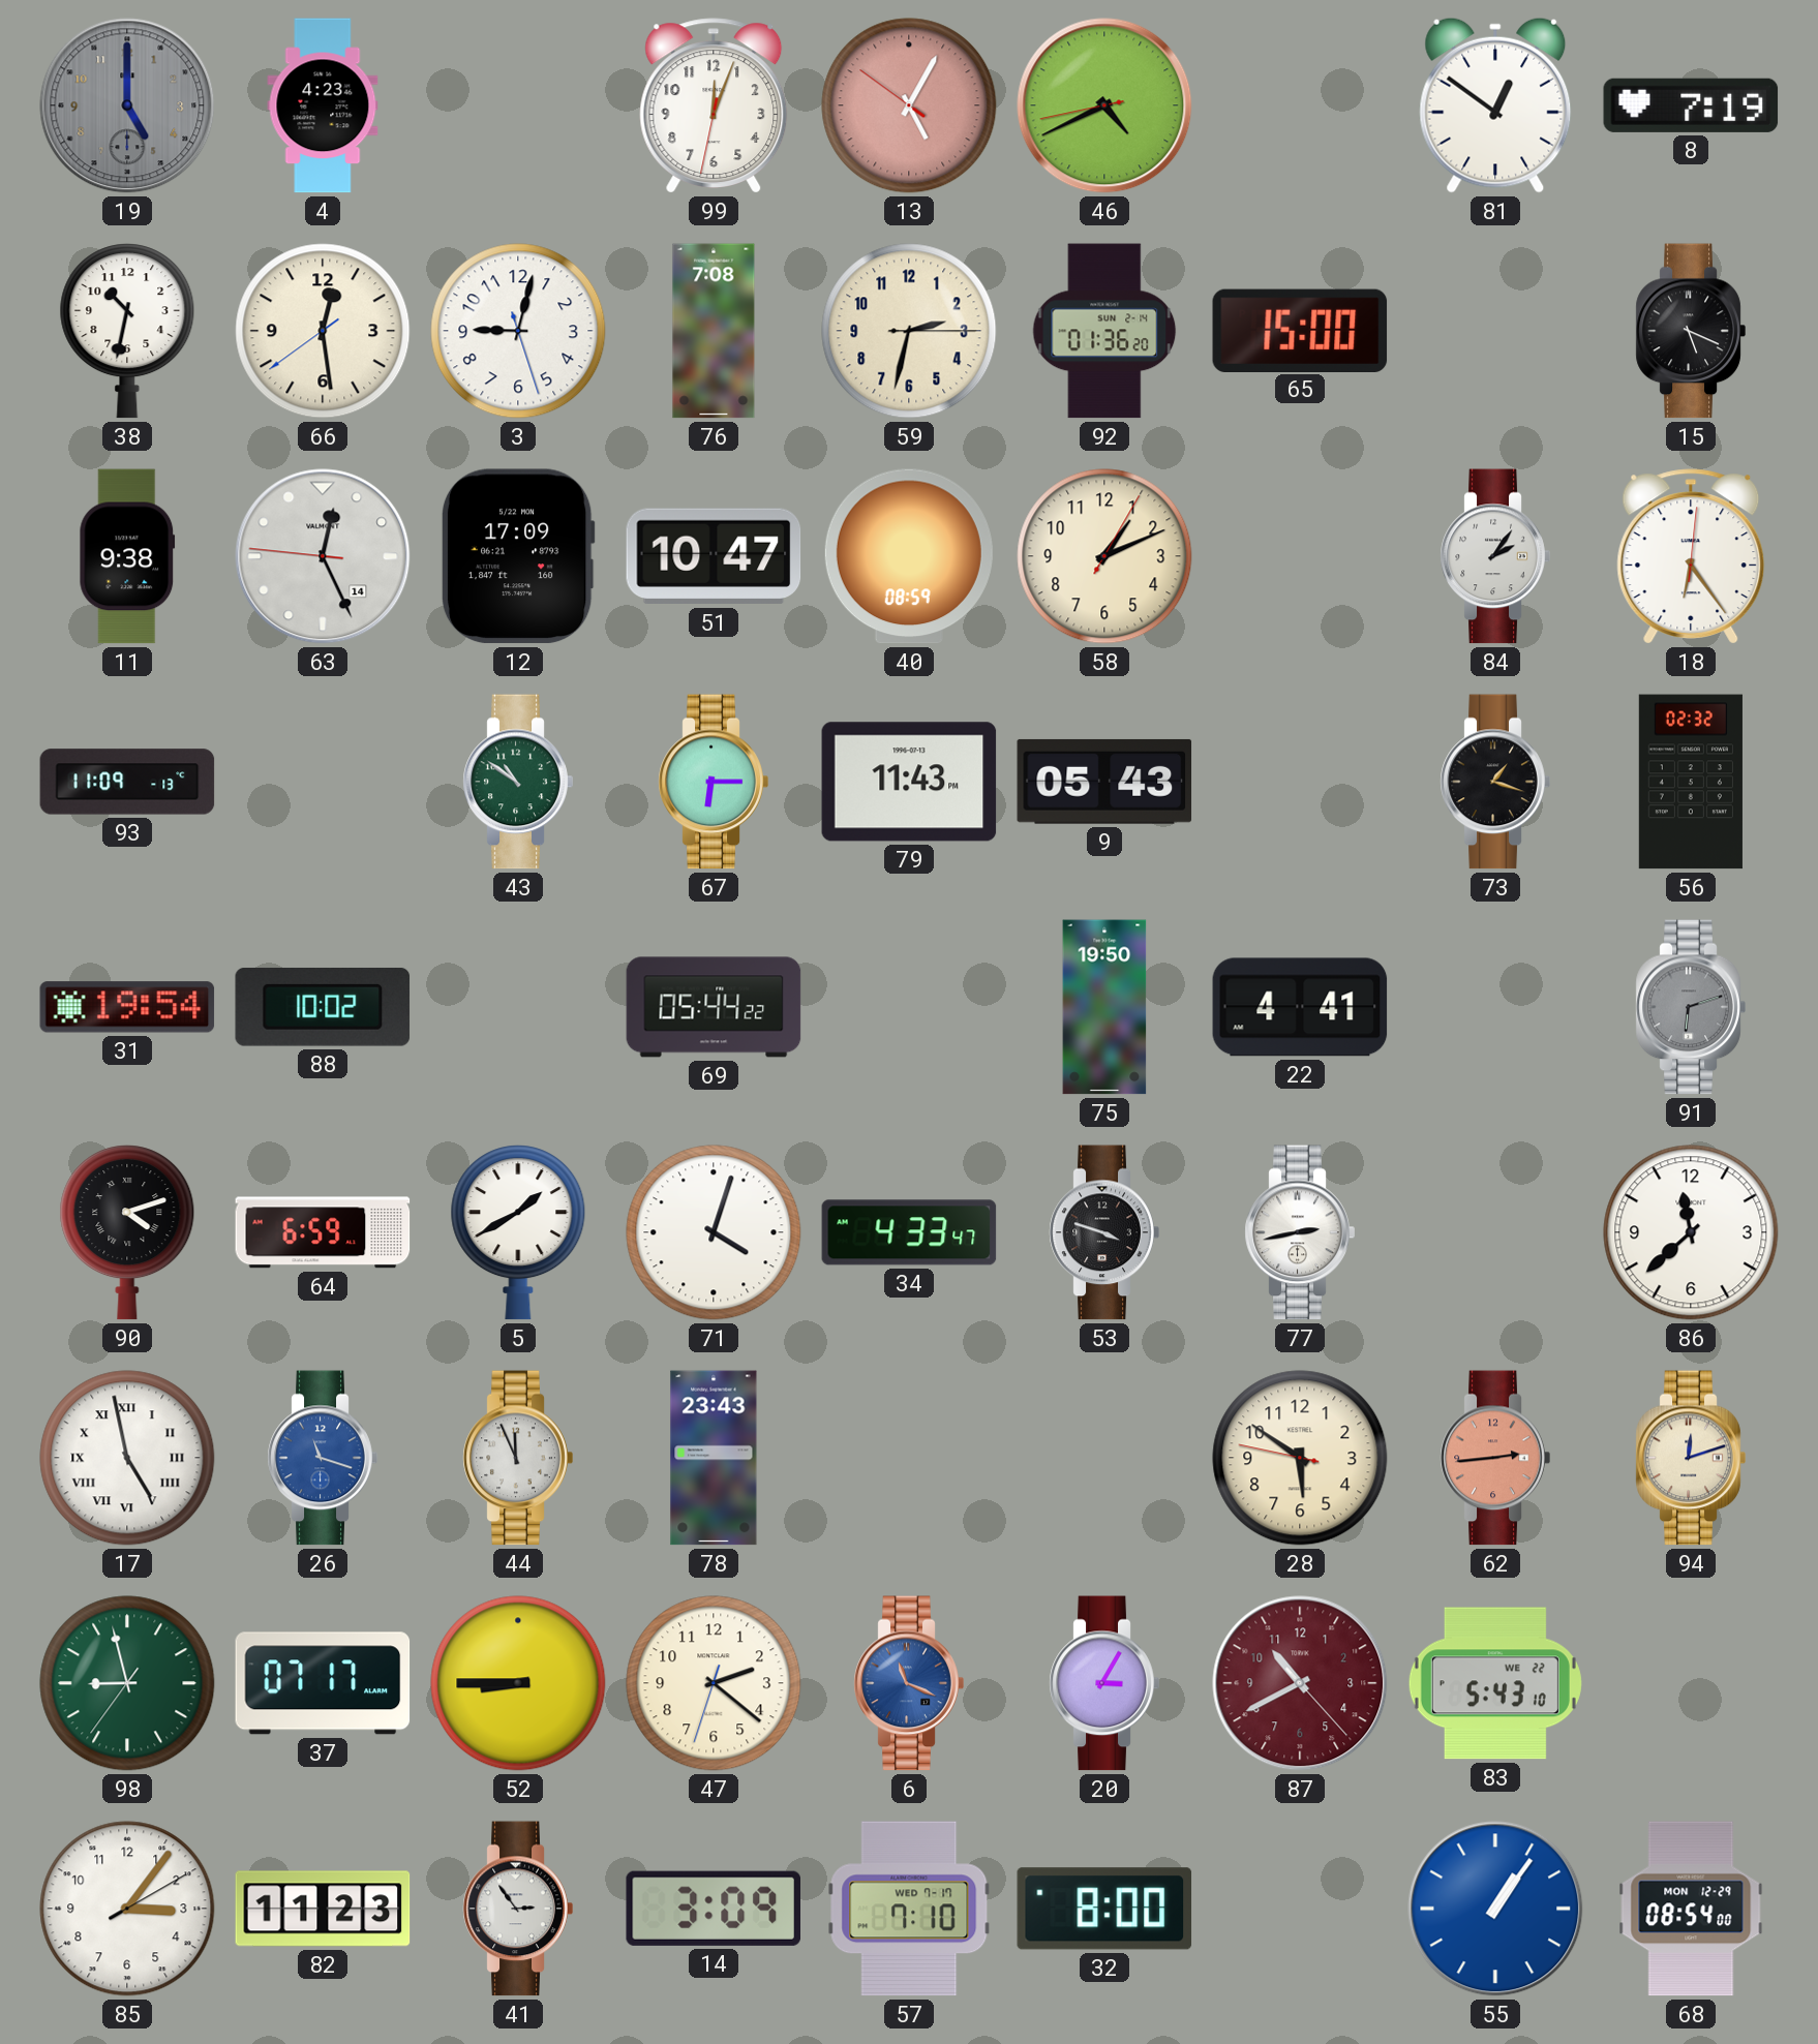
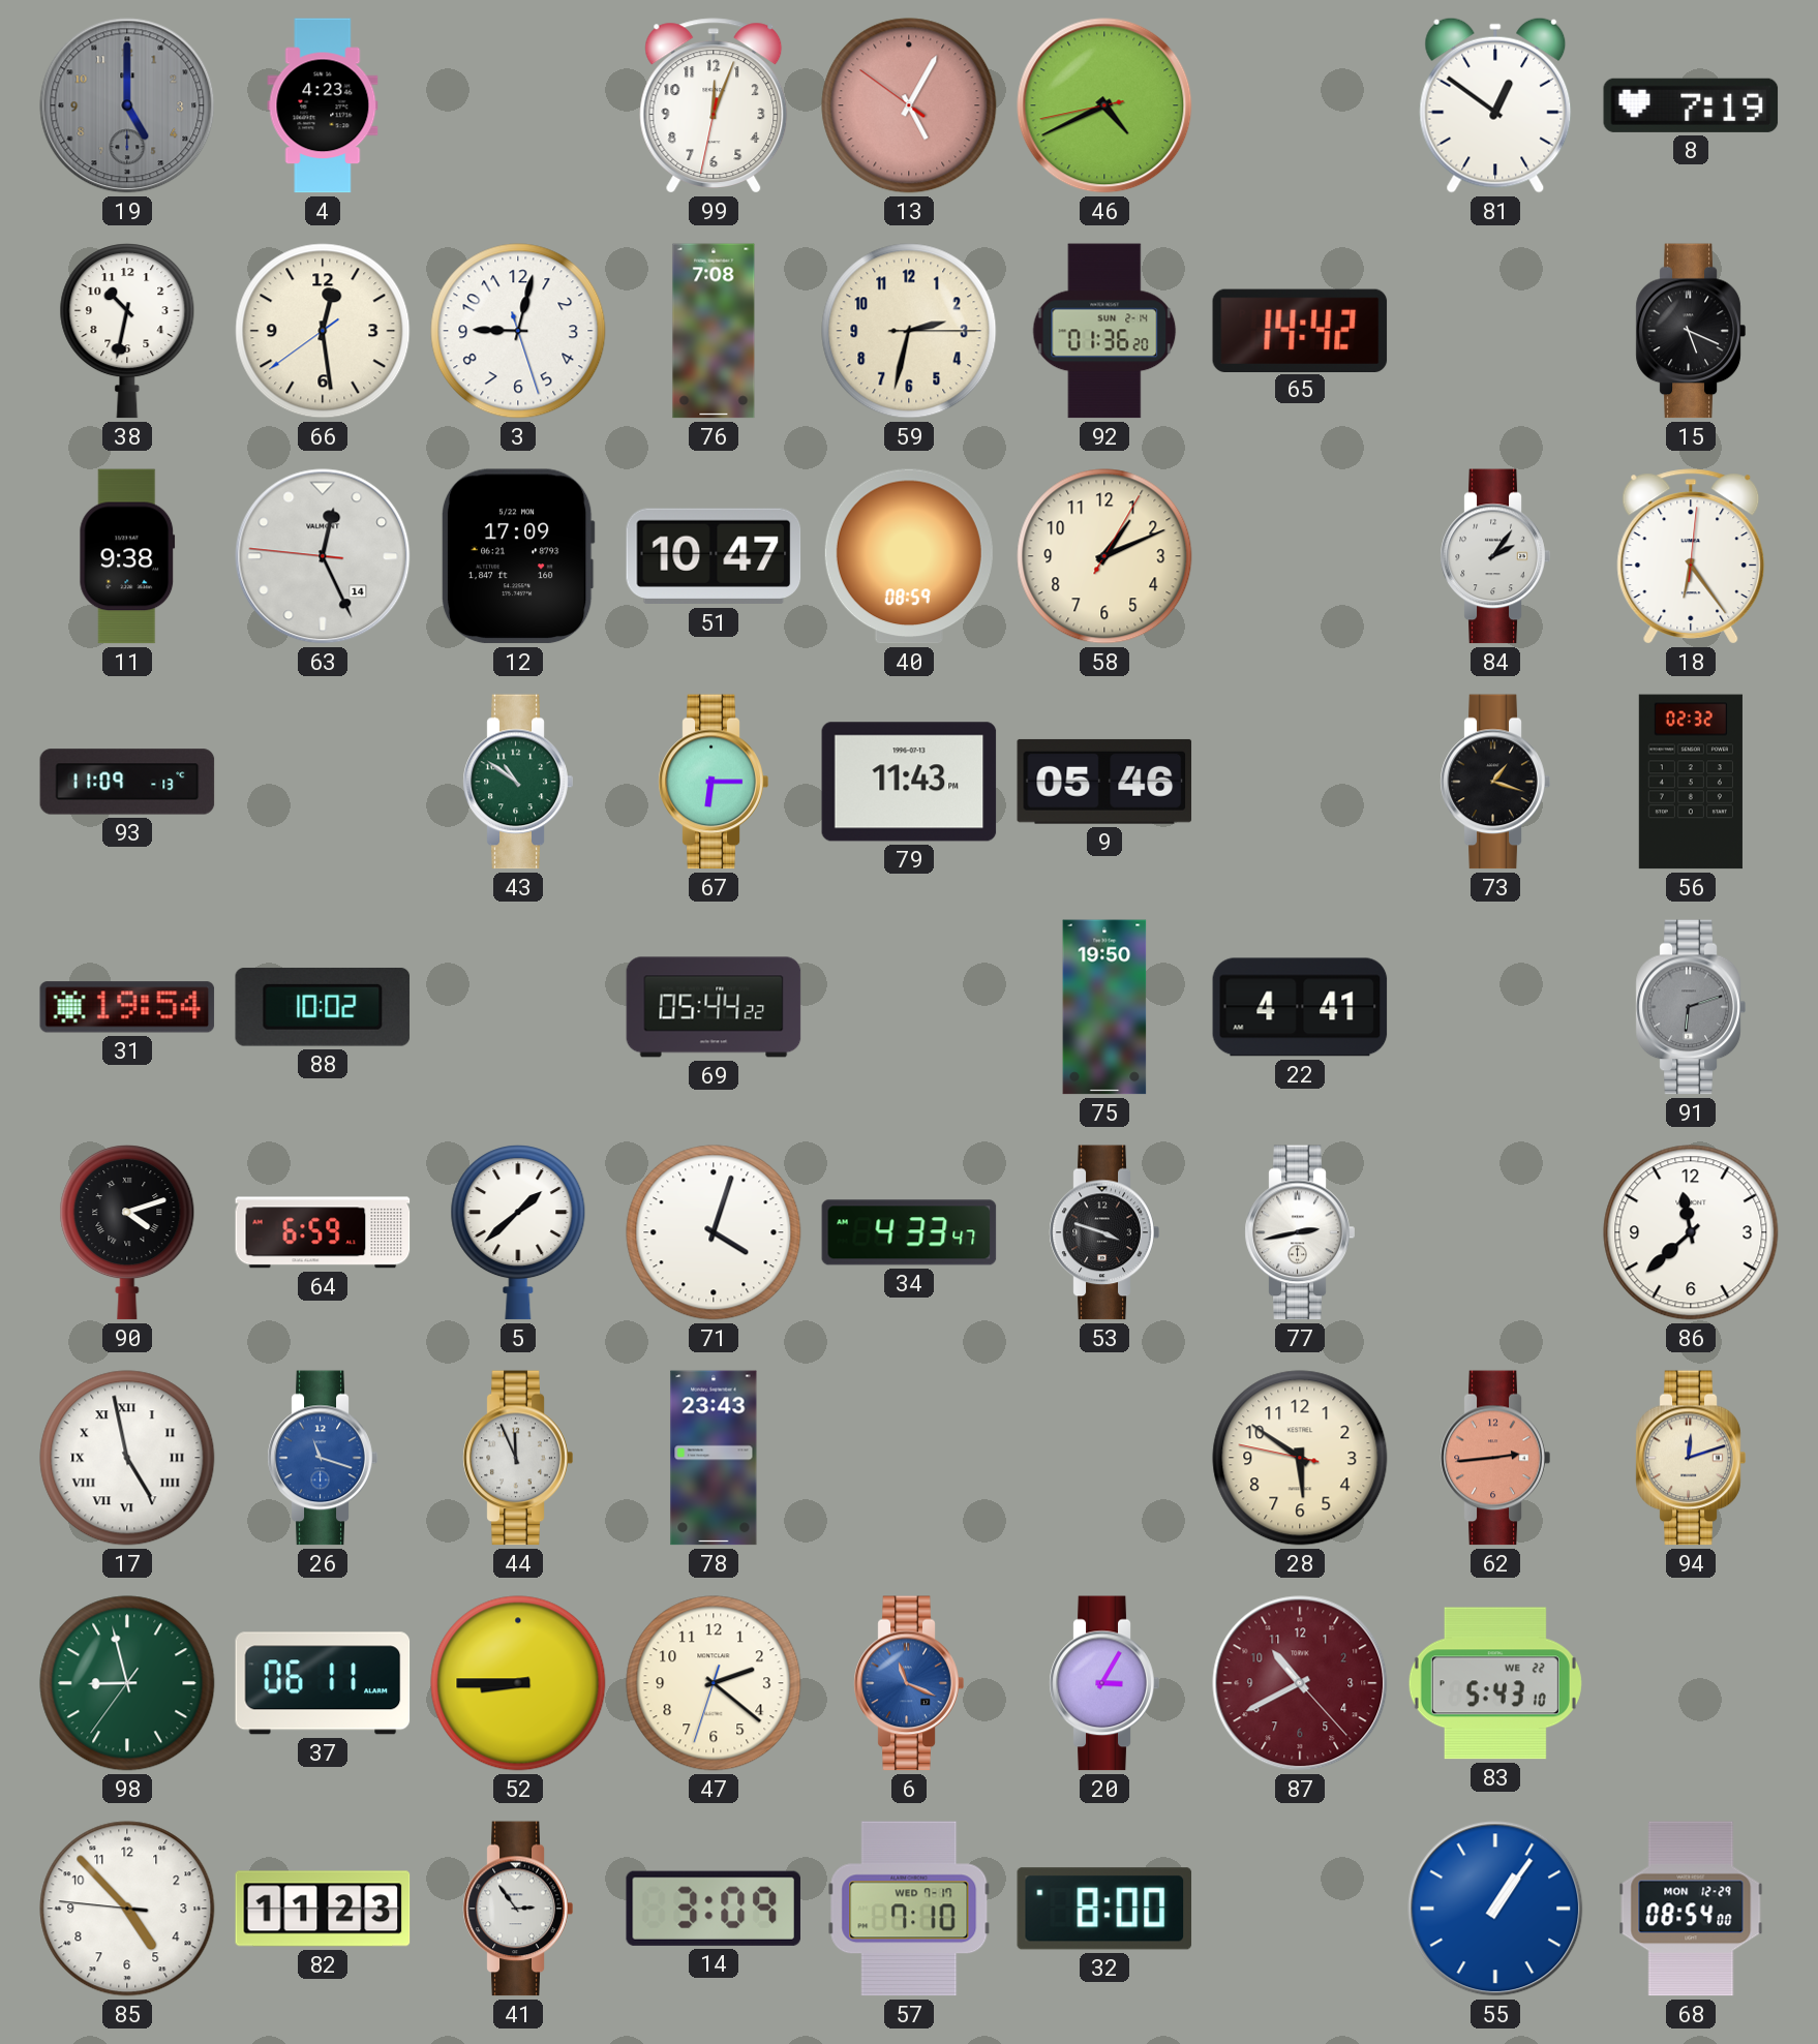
65: 15:00 -> 14:42
9: 05:43 -> 05:46
5: 1:40 -> 1:38
37: 07:17 -> 06:11
85: 3:06 -> 4:52
